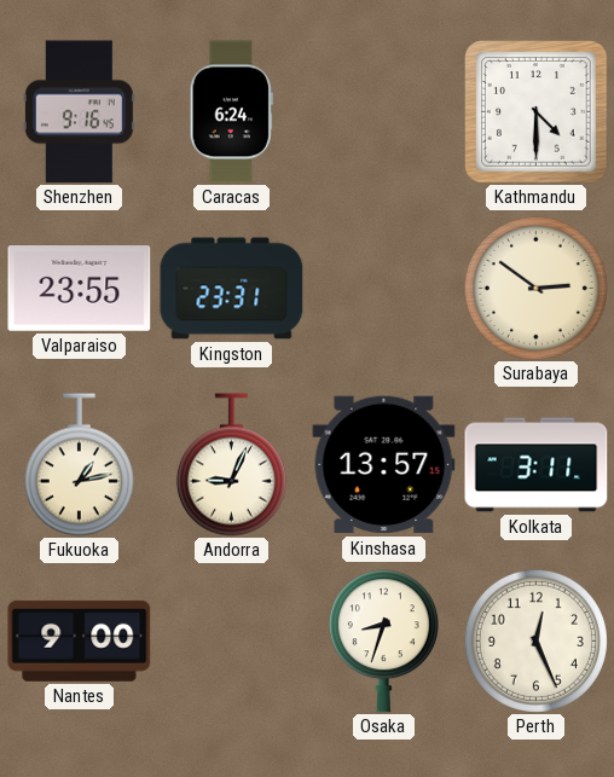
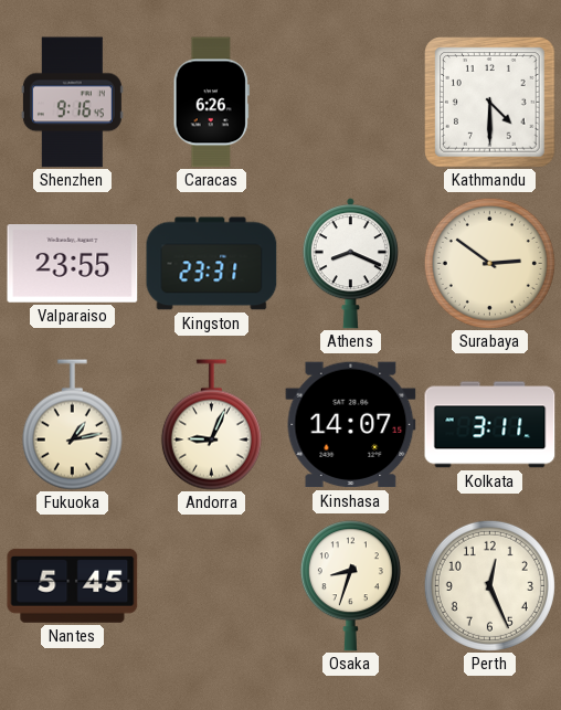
Caracas: 6:24 -> 6:26
Athens: none -> 8:19
Kinshasa: 13:57 -> 14:07
Nantes: 9:00 -> 5:45
